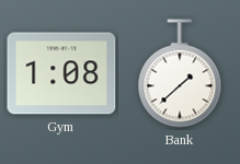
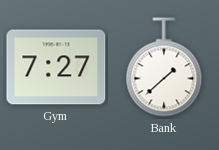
Gym: 1:08 -> 7:27
